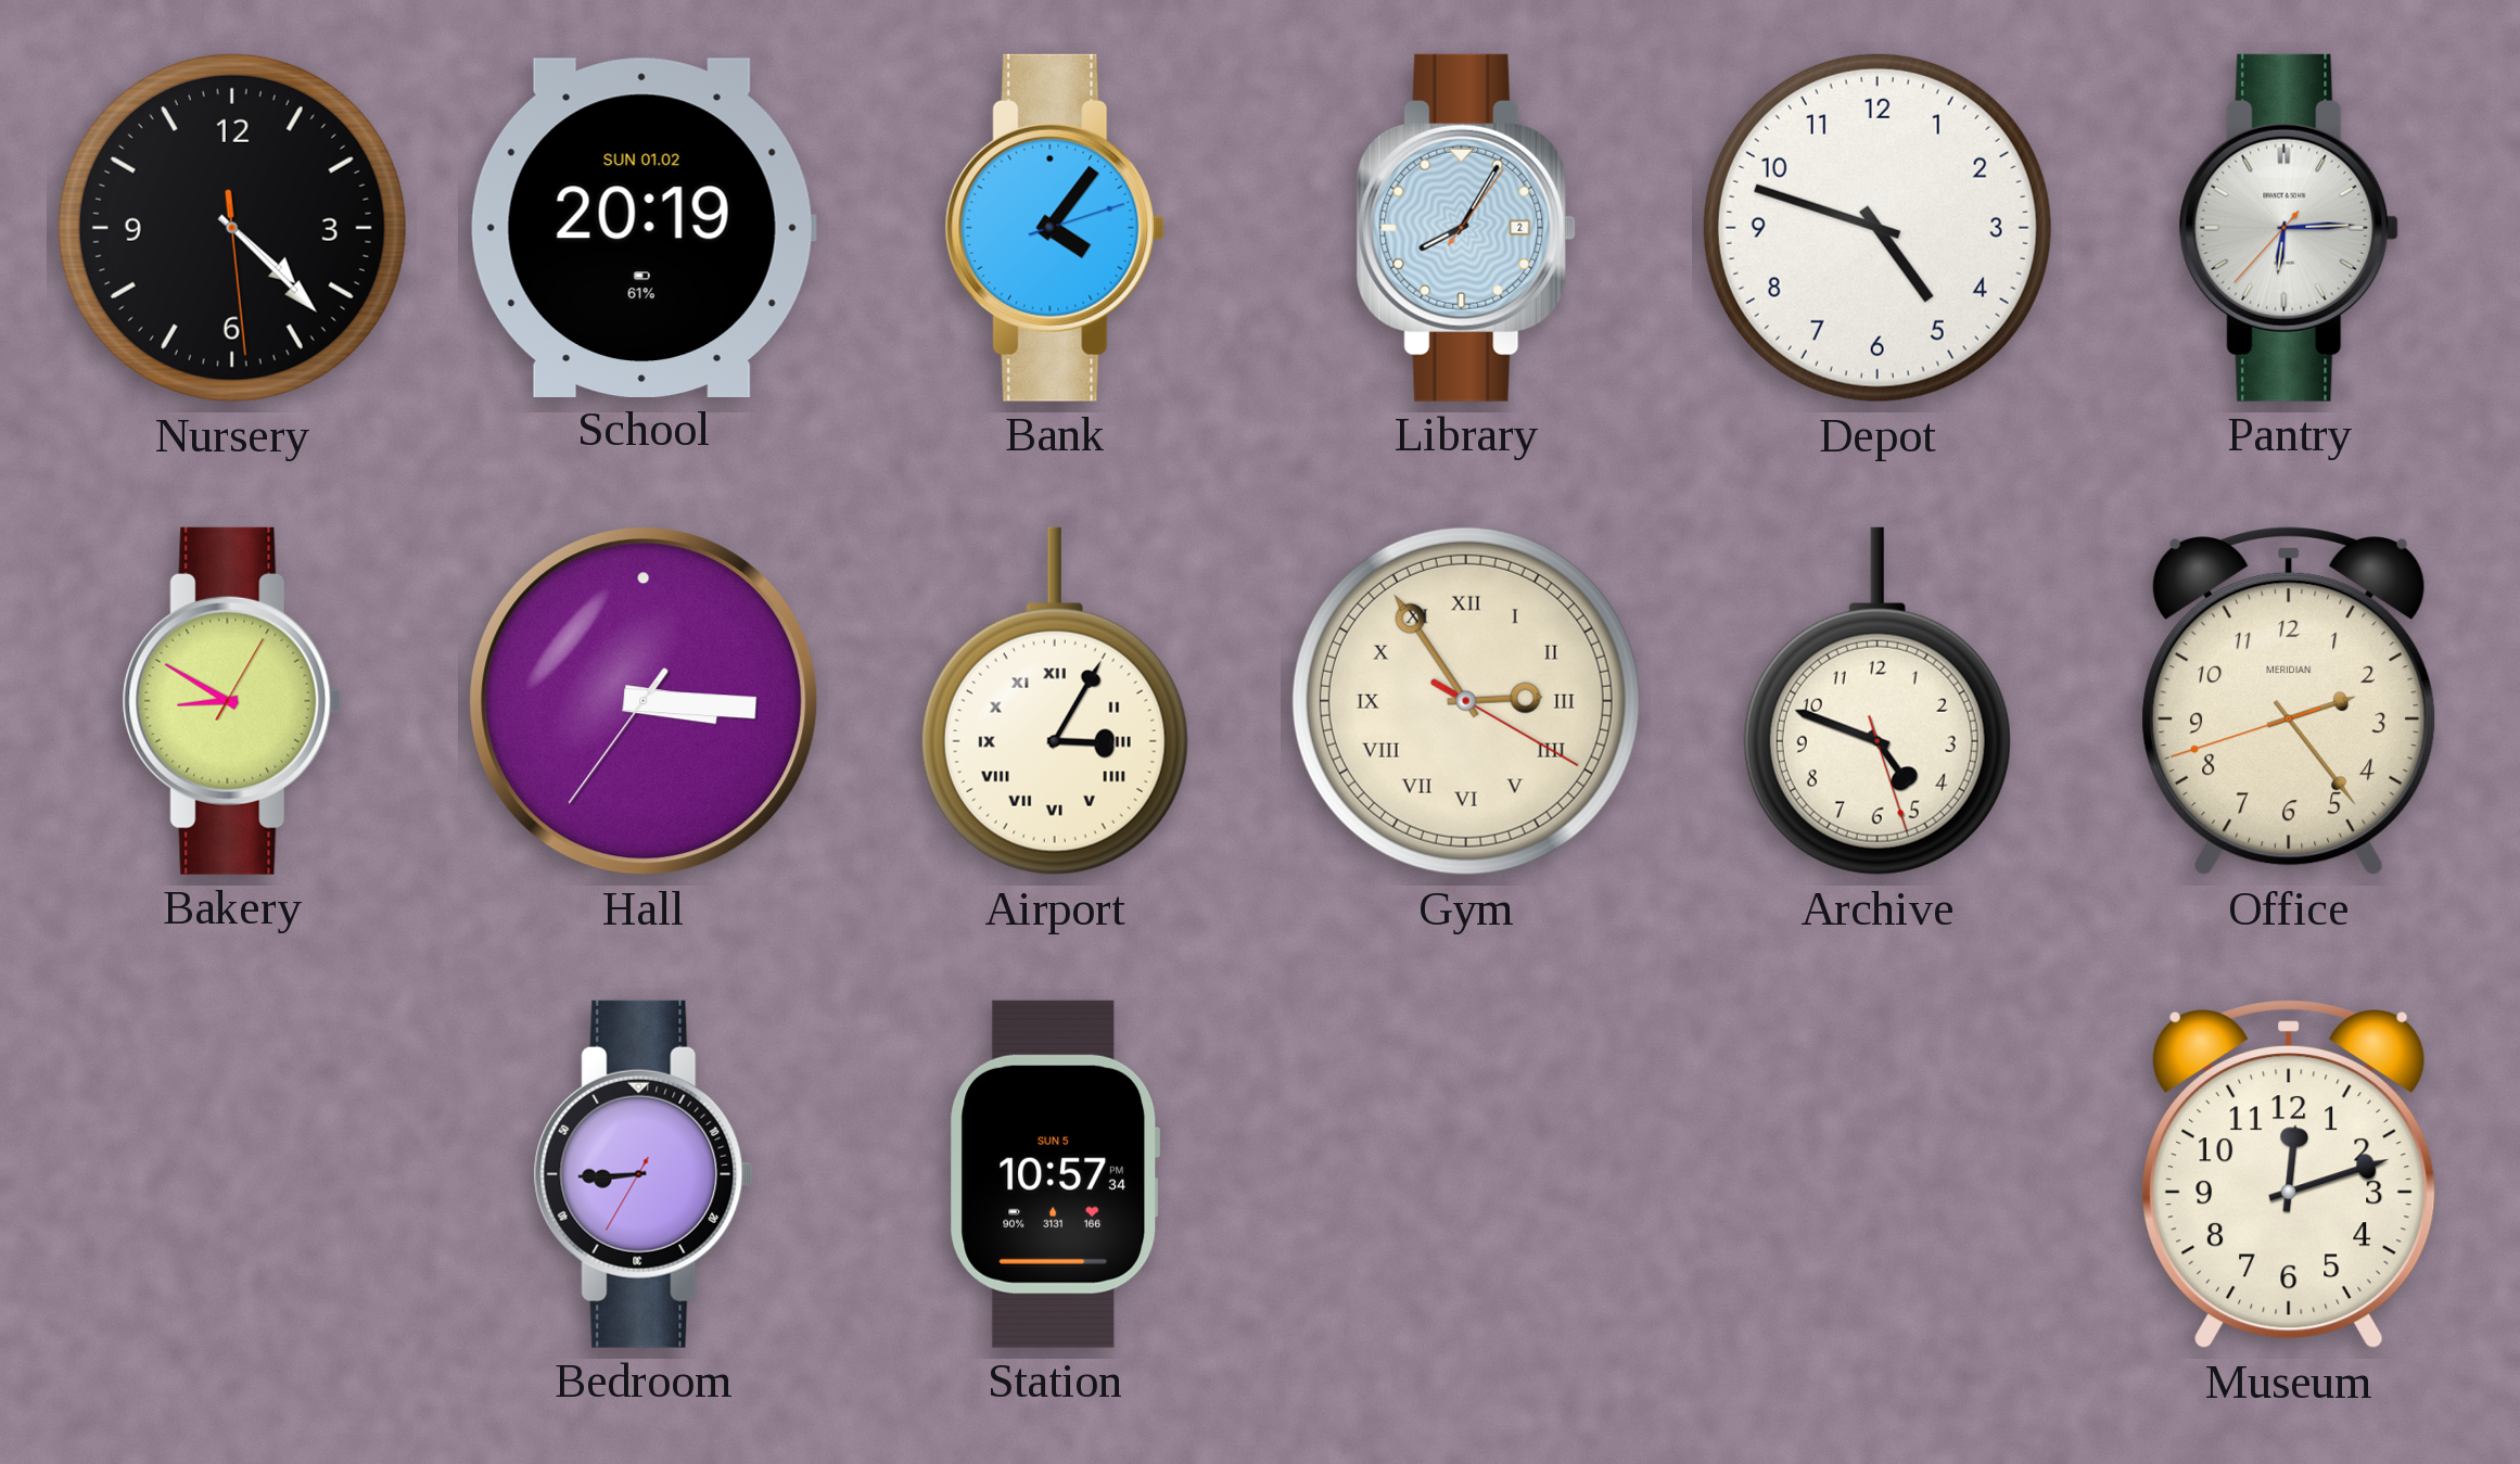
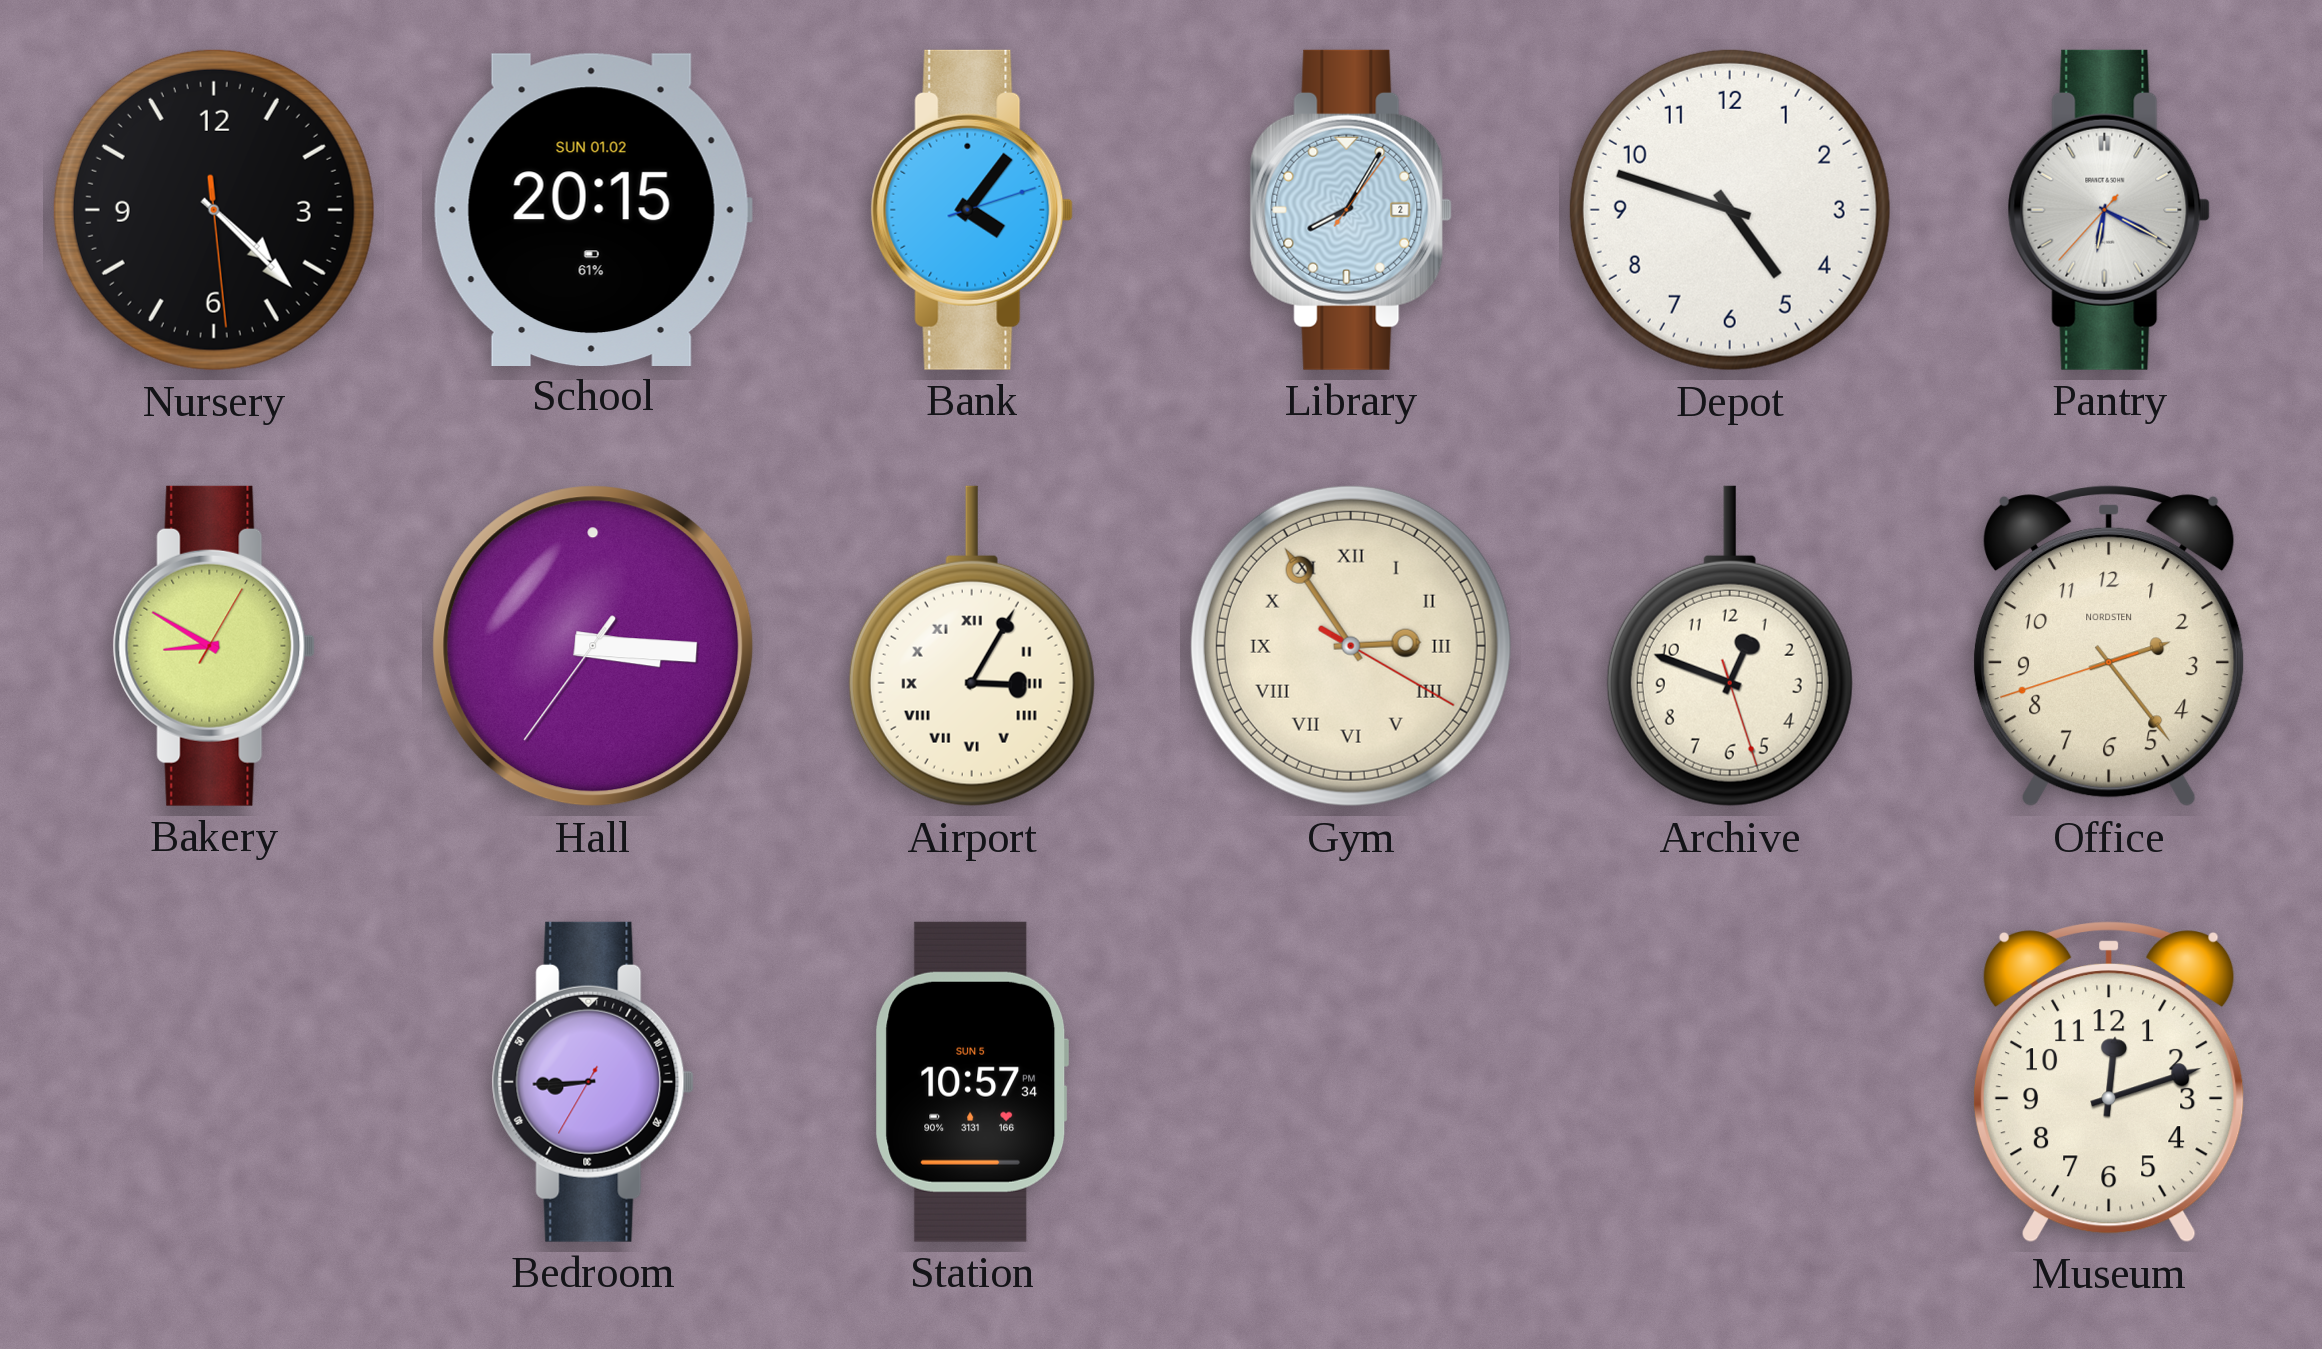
School: 20:19 -> 20:15
Pantry: 6:14 -> 6:19
Archive: 4:48 -> 12:48
Office brand: MERIDIAN -> NORDSTEN
